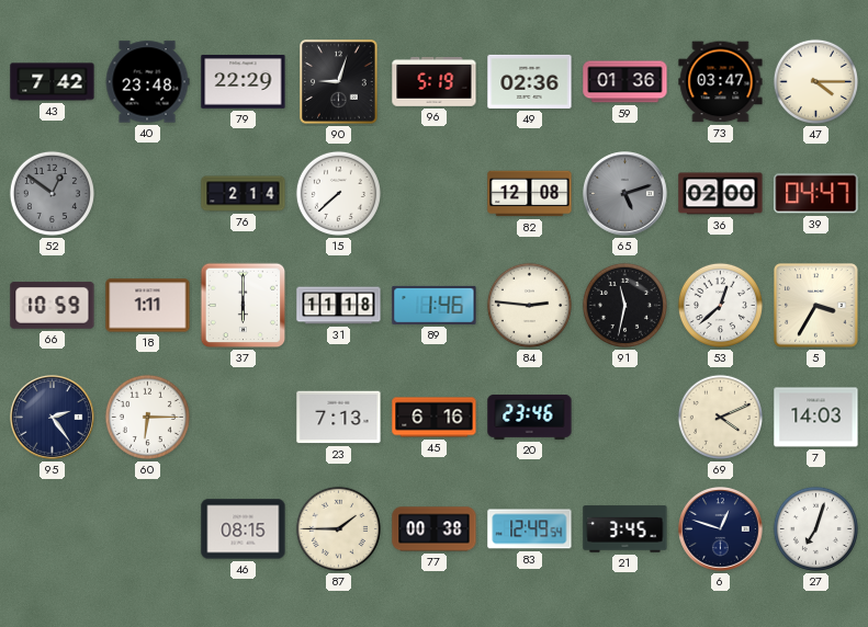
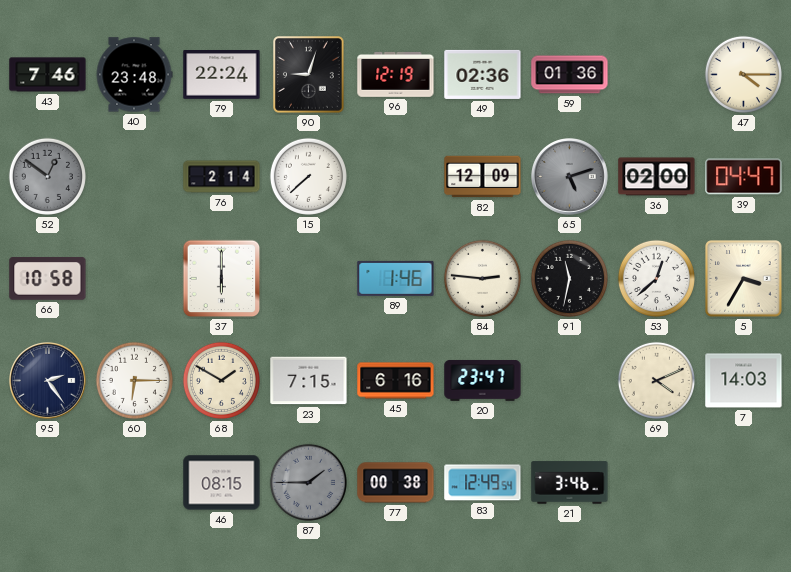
43: 7:42 -> 7:46
79: 22:29 -> 22:24
96: 5:19 -> 12:19
73: 03:47 -> none
82: 12:08 -> 12:09
66: 10:59 -> 10:58
18: 1:11 -> none
31: 11:18 -> none
68: none -> 1:50
23: 7:13 -> 7:15
20: 23:46 -> 23:47
87 dial: cream -> grey
21: 3:45 -> 3:46
6: 12:48 -> none
27: 7:03 -> none
